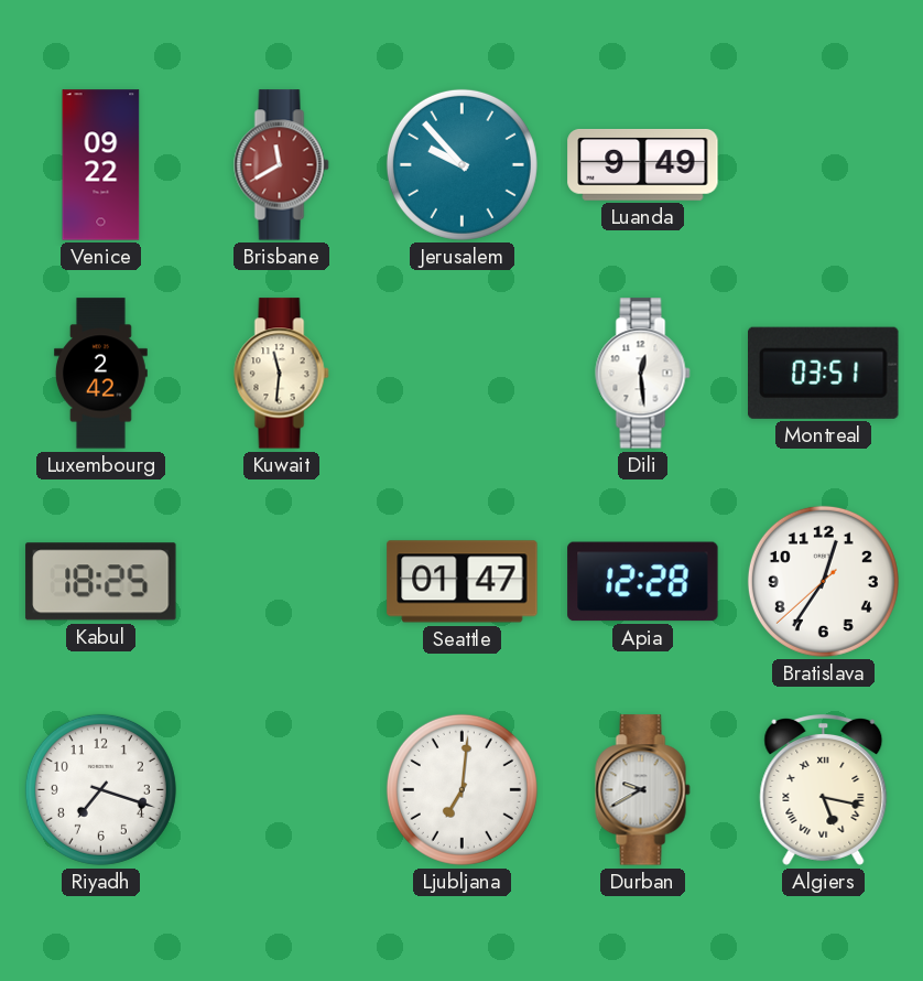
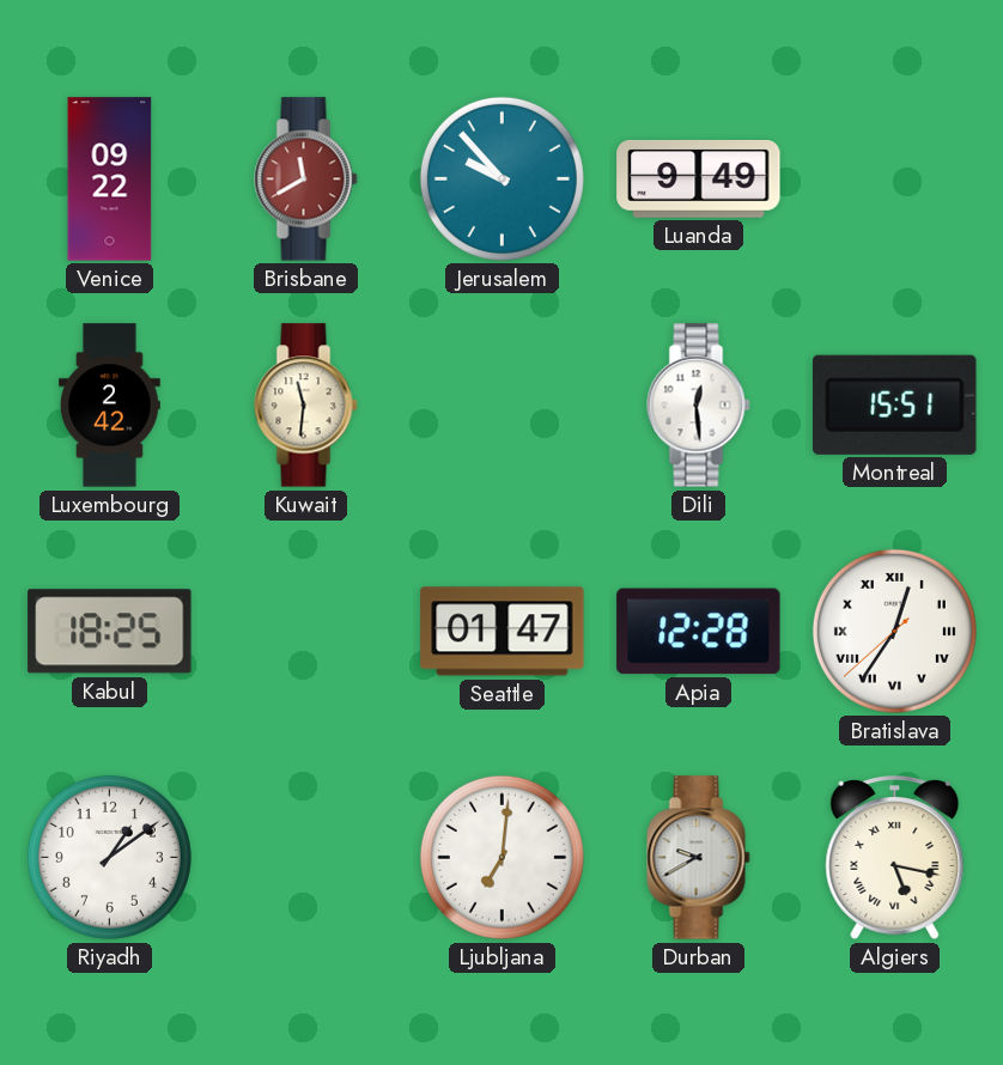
Montreal: 03:51 -> 15:51
Bratislava numerals: Arabic -> Roman
Riyadh: 7:18 -> 1:09
